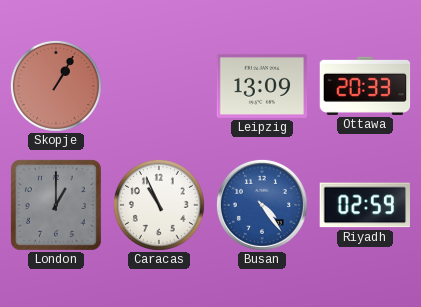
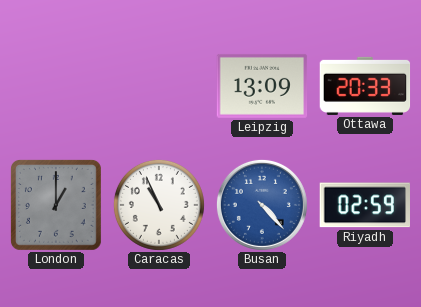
Skopje: 1:05 -> none
Busan: 4:24 -> 4:23
